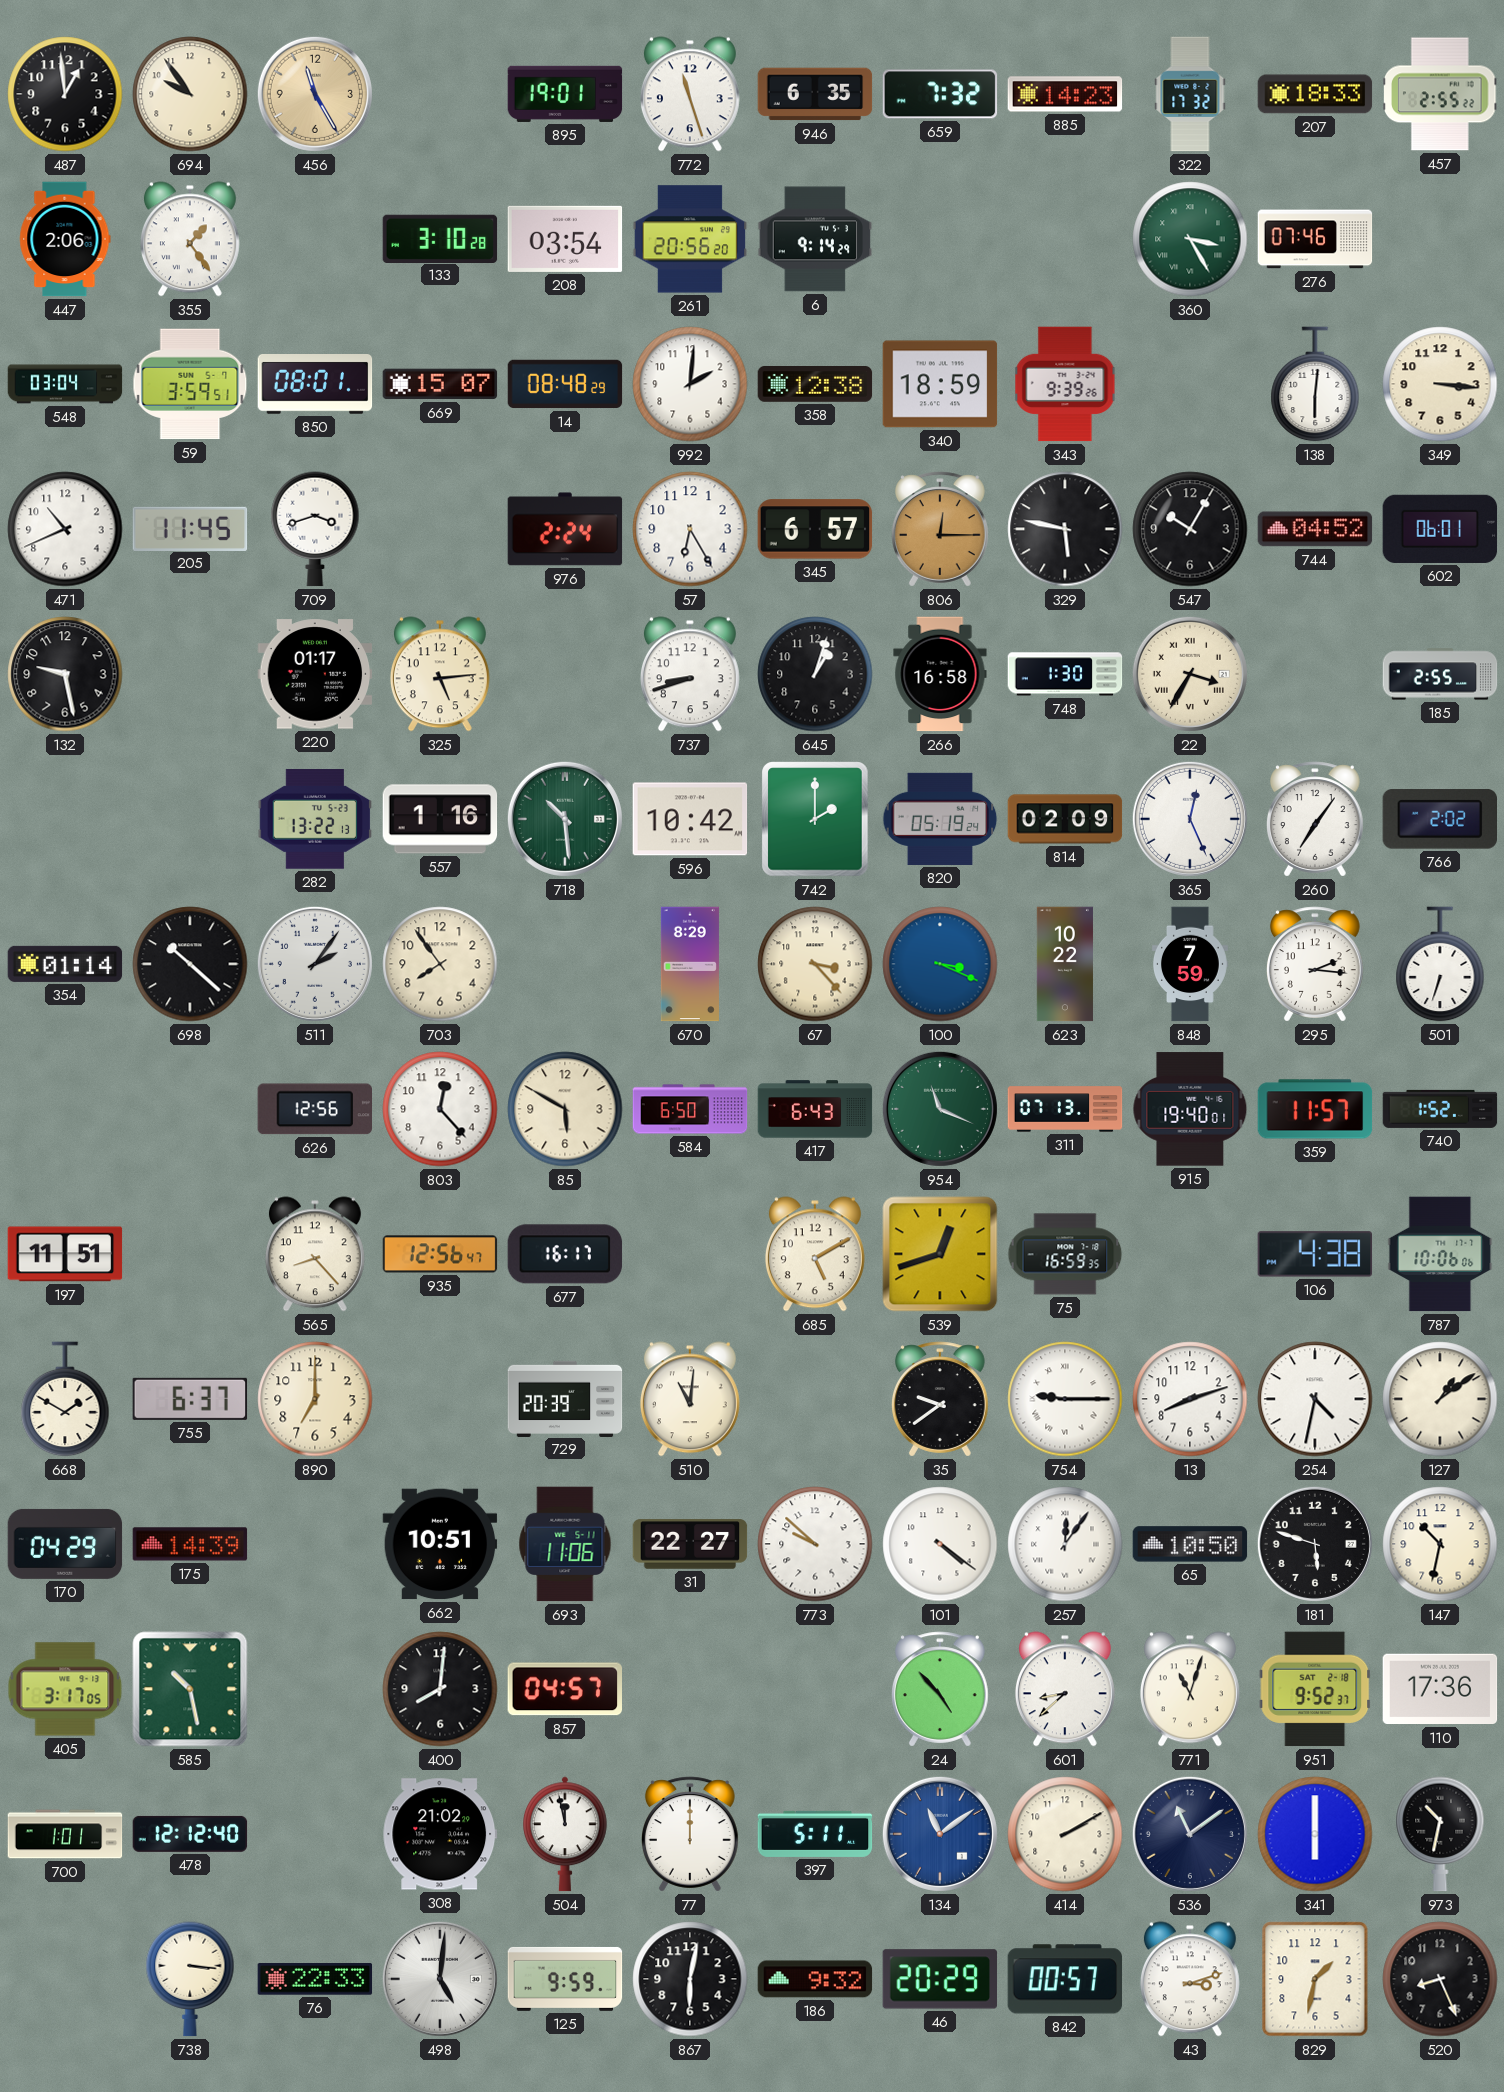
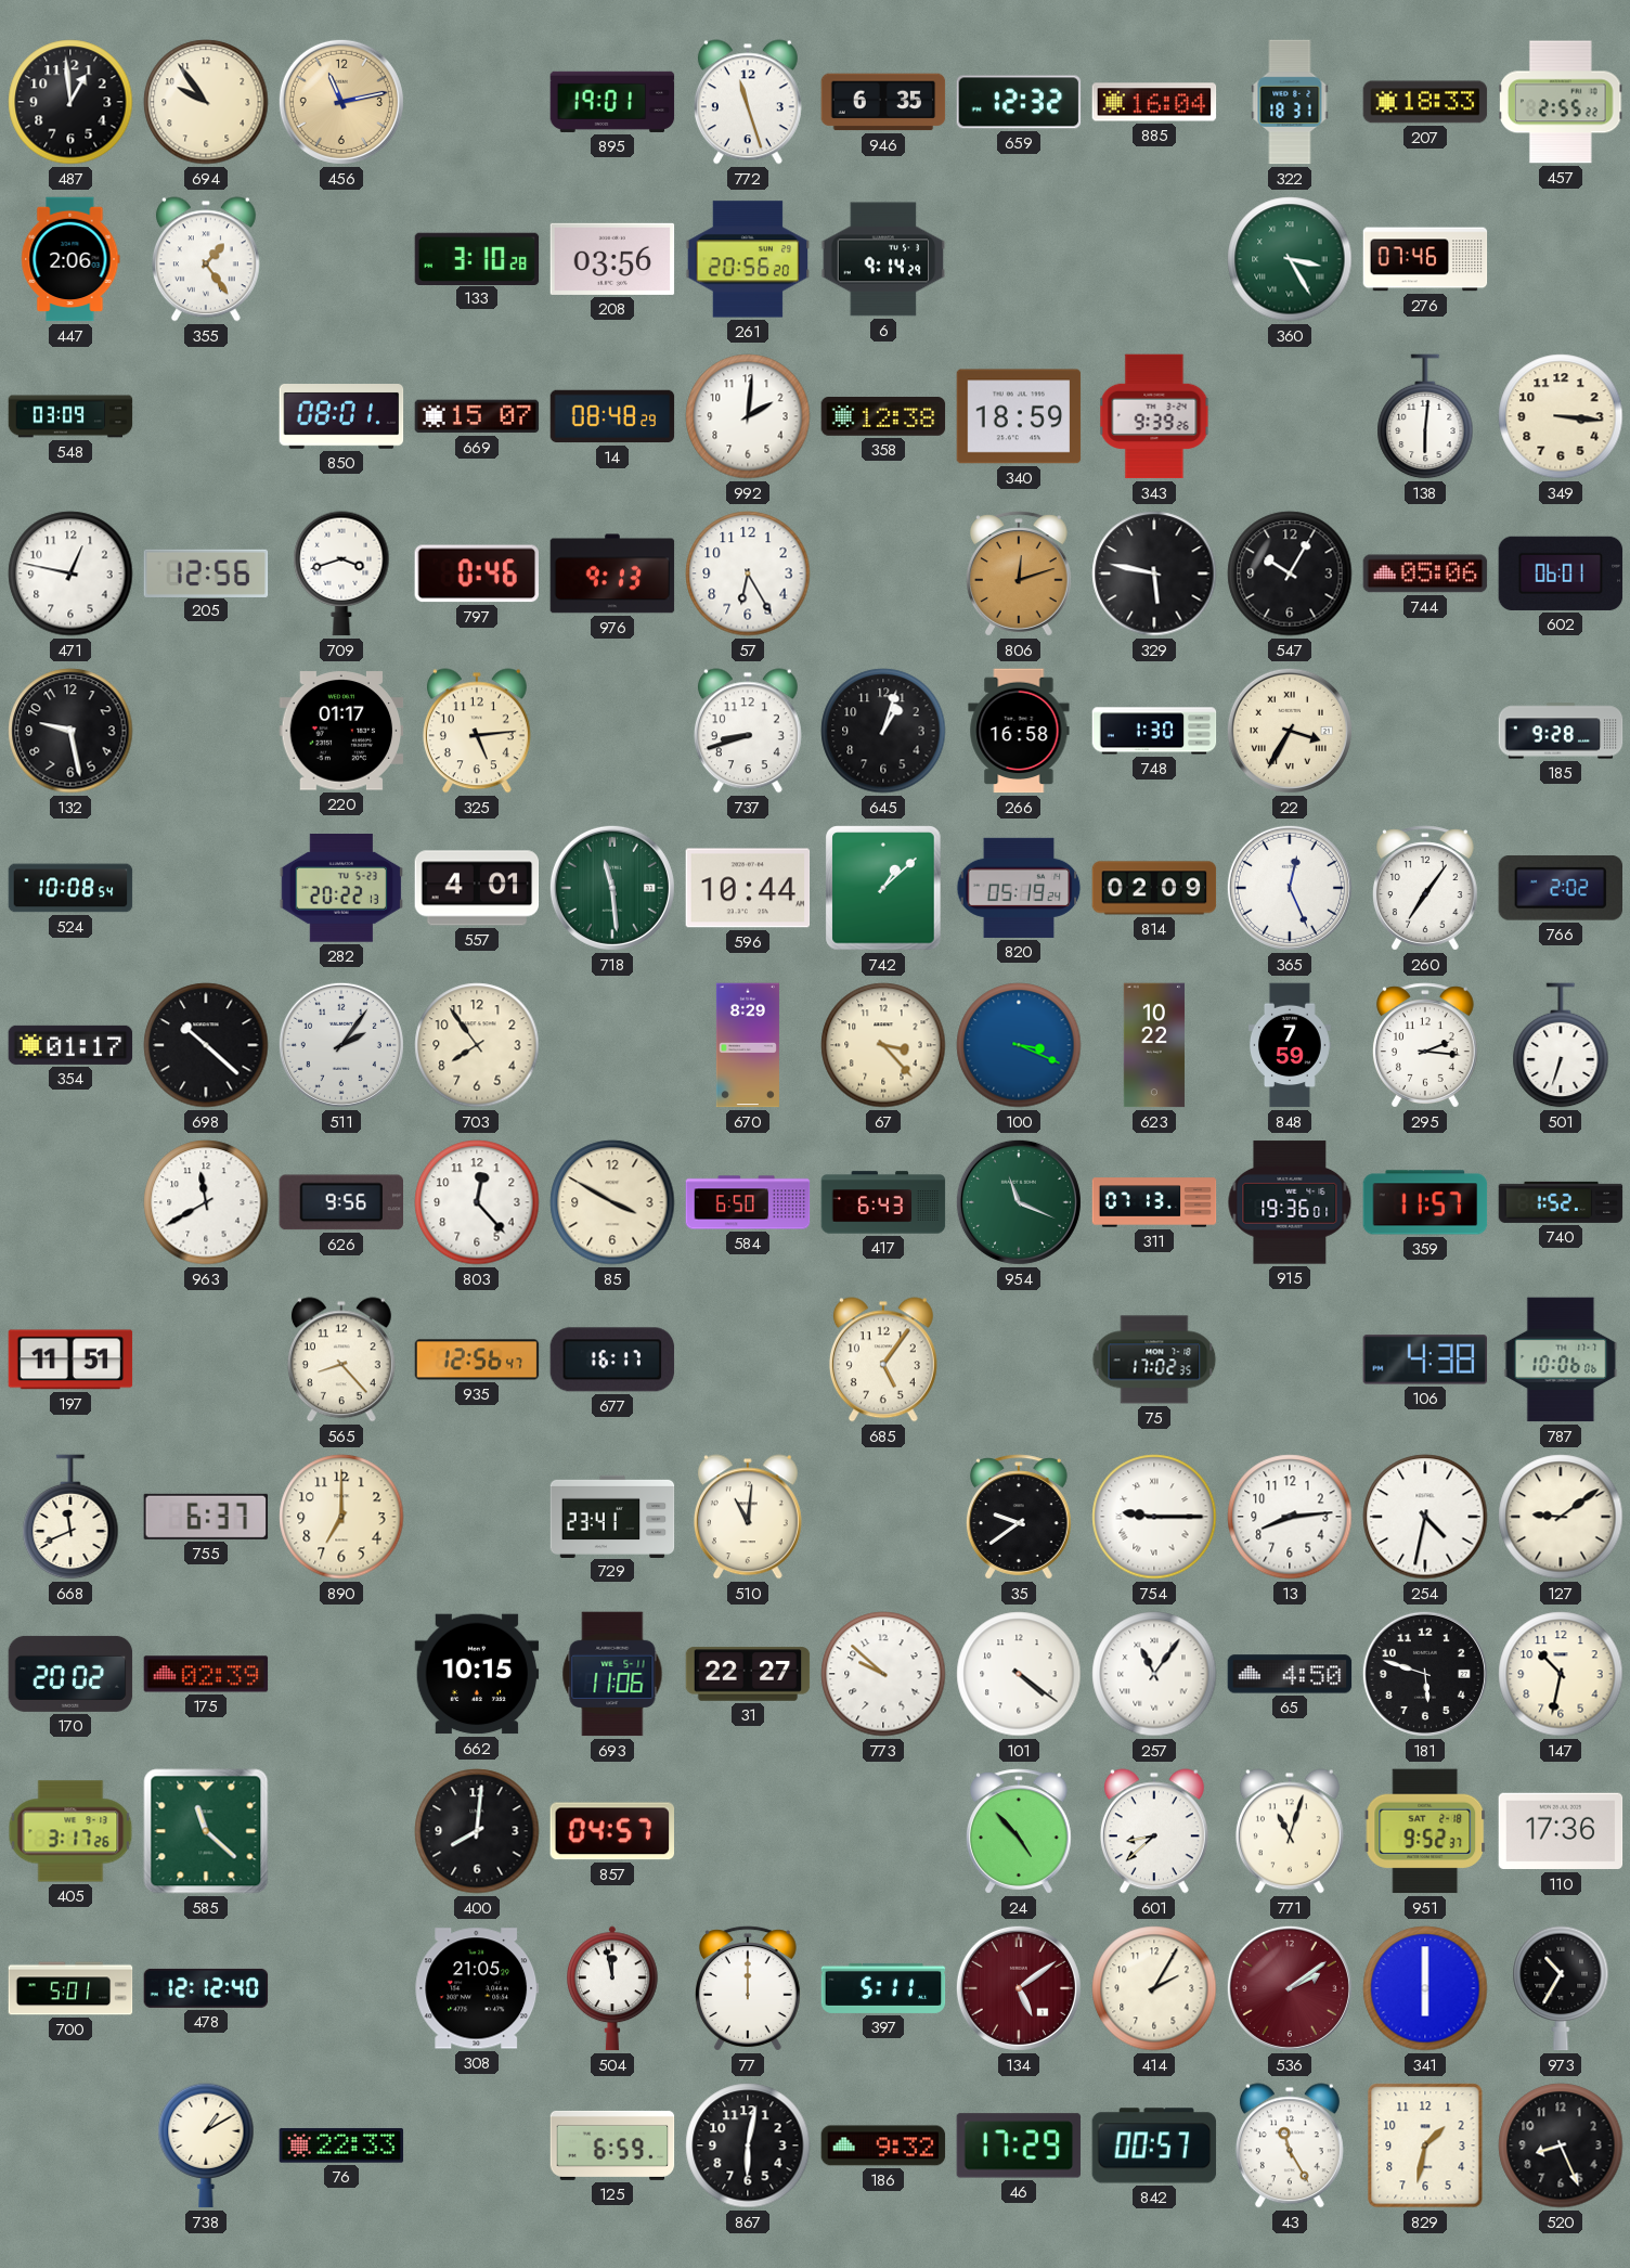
456: 11:25 -> 11:13
659: 7:32 -> 12:32
885: 14:23 -> 16:04
322: 17:32 -> 18:31
208: 03:54 -> 03:56
548: 03:04 -> 03:09
59: 3:59 -> none
471: 10:41 -> 12:47
205: 11:45 -> 12:56
797: none -> 0:46
976: 2:24 -> 9:13
345: 6:57 -> none
806: 12:15 -> 12:12
744: 04:52 -> 05:06
185: 2:55 -> 9:28
524: none -> 10:08
282: 13:22 -> 20:22
557: 1:16 -> 4:01
718: 10:29 -> 11:29
596: 10:42 -> 10:44
742: 2:00 -> 1:08
354: 01:14 -> 01:17
963: none -> 11:40
626: 12:56 -> 9:56
85: 5:50 -> 3:50
915: 19:40 -> 19:36
685: 5:10 -> 5:06
539: 12:42 -> none
75: 16:59 -> 17:02
668: 1:50 -> 11:41
729: 20:39 -> 23:41
13: 8:12 -> 8:14
127: 1:09 -> 9:09
170: 04:29 -> 20:02
175: 14:39 -> 02:39
662: 10:51 -> 10:15
257: 12:06 -> 11:06
65: 10:50 -> 4:50
405: 3:17:05 -> 3:17:26
585: 10:28 -> 11:22
700: 1:01 -> 5:01
308: 21:02 -> 21:05
134: 11:09 -> 5:09
134 dial: blue -> burgundy
414: 2:10 -> 2:05
536: 11:09 -> 2:09
536 dial: navy -> burgundy
973: 10:32 -> 10:35
738: 3:16 -> 1:10
498: 5:01 -> none
125: 9:59 -> 6:59
46: 20:29 -> 17:29
43: 3:12 -> 11:25
